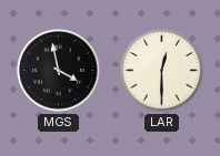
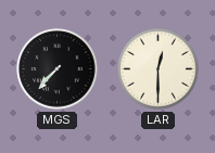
MGS: 3:58 -> 7:37
